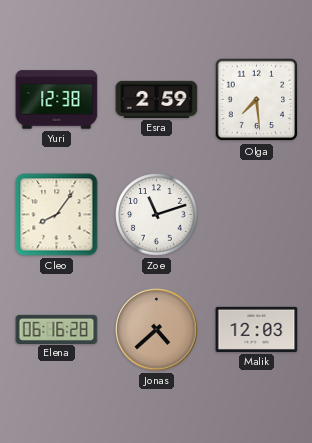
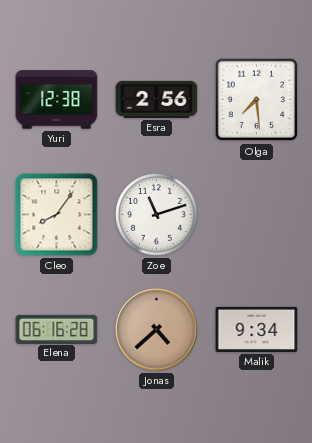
Esra: 2:59 -> 2:56
Malik: 12:03 -> 9:34
